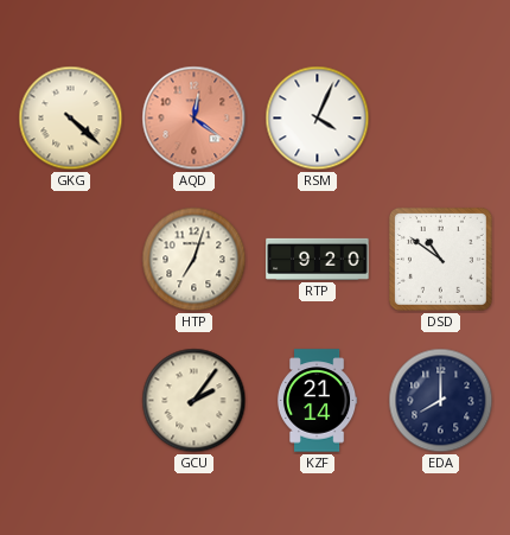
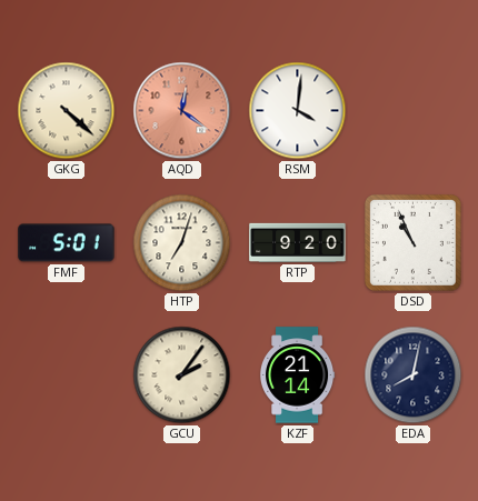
RSM: 4:04 -> 4:01
FMF: none -> 5:01
DSD: 10:51 -> 10:56
EDA: 8:00 -> 8:02
